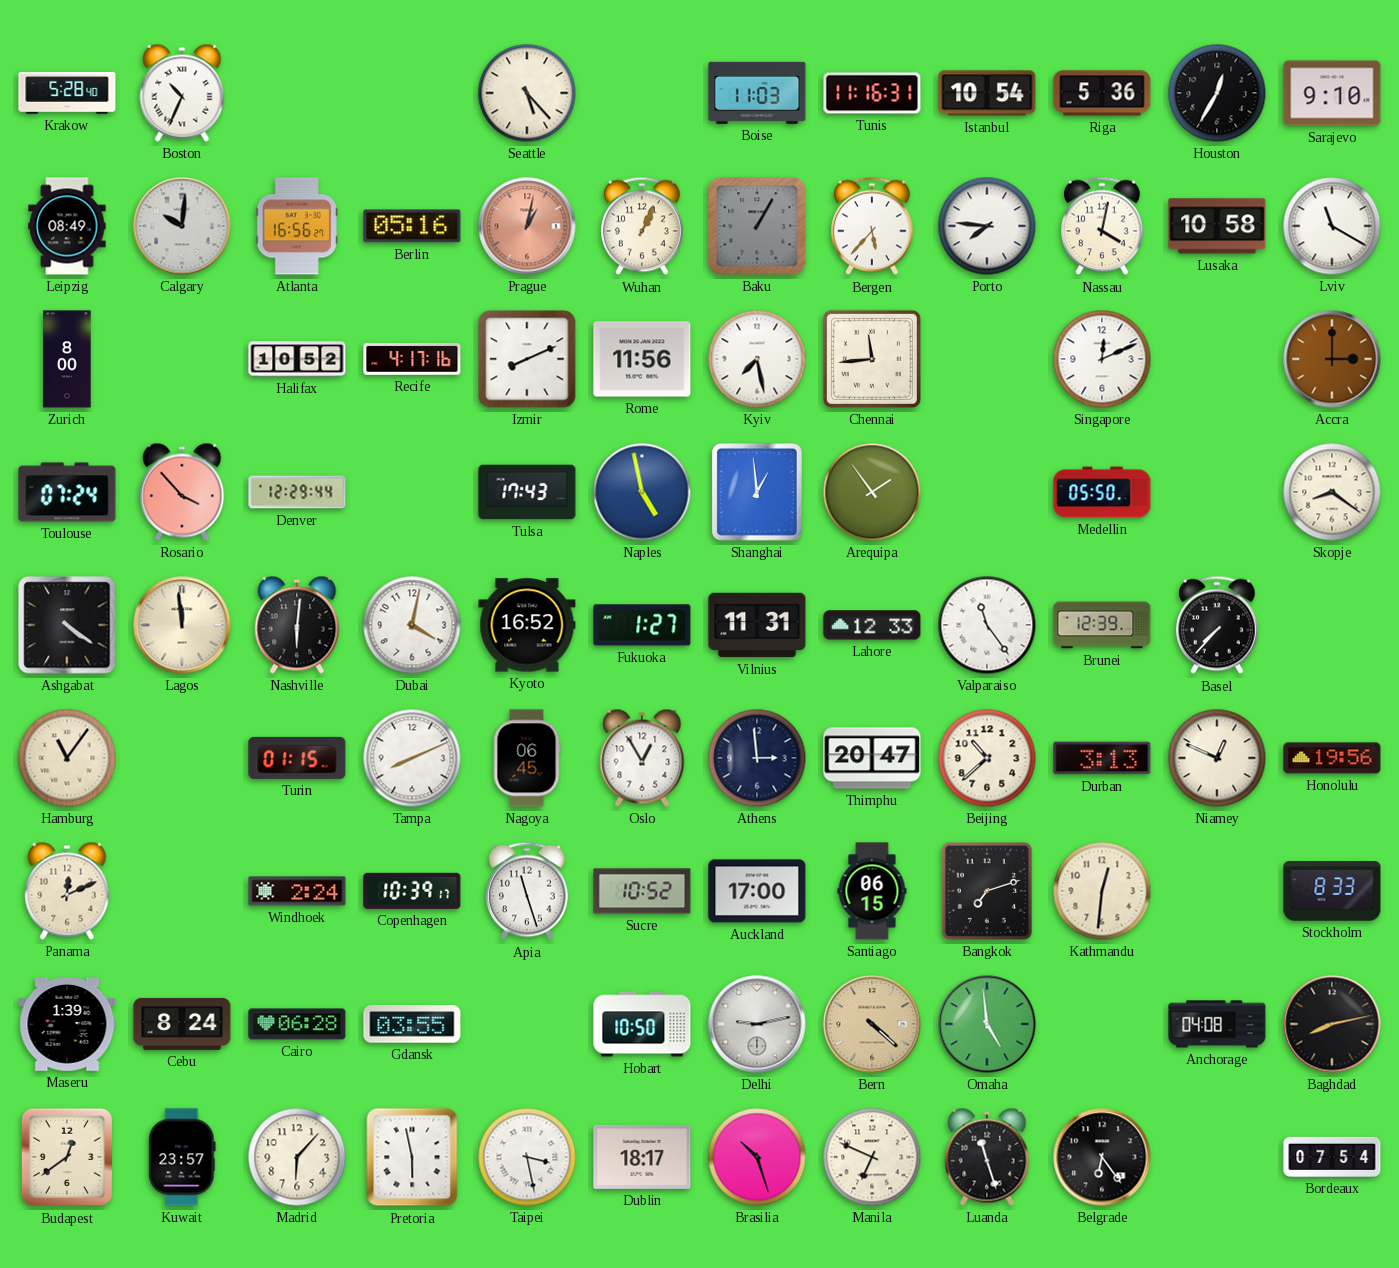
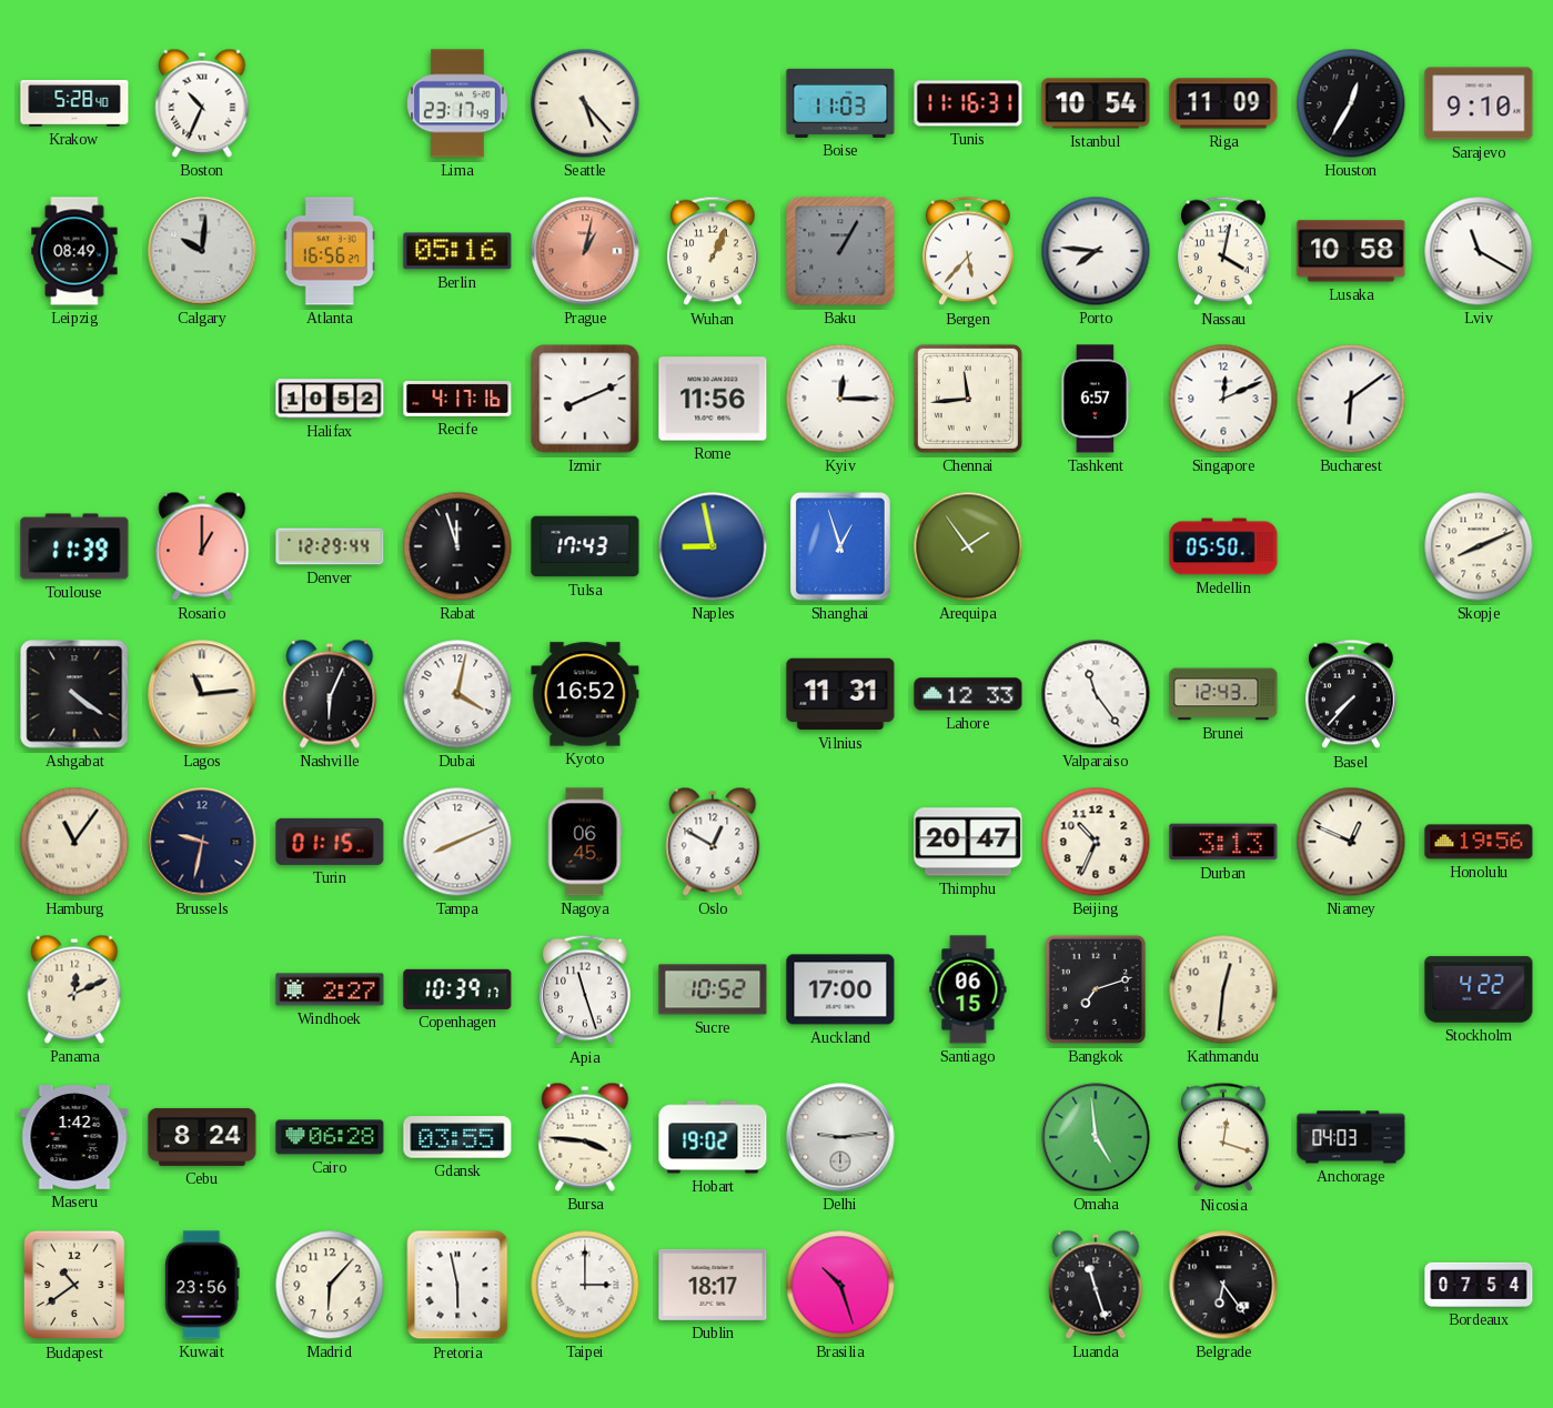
Lima: none -> 23:17
Riga: 5:36 -> 11:09
Zurich: 8:00 -> none
Kyiv: 7:28 -> 12:15
Tashkent: none -> 6:57
Bucharest: none -> 6:09
Accra: 3:00 -> none
Toulouse: 07:24 -> 11:39
Rosario: 3:53 -> 1:00
Rabat: none -> 11:57
Naples: 4:58 -> 8:58
Shanghai: 12:59 -> 12:57
Skopje: 8:21 -> 8:11
Lagos: 11:59 -> 11:14
Nashville: 6:01 -> 6:04
Fukuoka: 1:27 -> none
Brunei: 12:39 -> 12:43
Brussels: none -> 9:32
Oslo: 12:55 -> 12:50
Athens: 2:59 -> none
Beijing: 10:38 -> 10:34
Windhoek: 2:24 -> 2:27
Stockholm: 8:33 -> 4:22
Maseru: 1:39 -> 1:42
Bursa: none -> 3:46
Hobart: 10:50 -> 19:02
Delhi: 9:13 -> 9:14
Bern: 4:22 -> none
Nicosia: none -> 12:18
Anchorage: 04:08 -> 04:03
Baghdad: 8:13 -> none
Budapest: 12:39 -> 10:39
Kuwait: 23:57 -> 23:56
Taipei: 3:28 -> 3:00
Manila: 6:49 -> none
